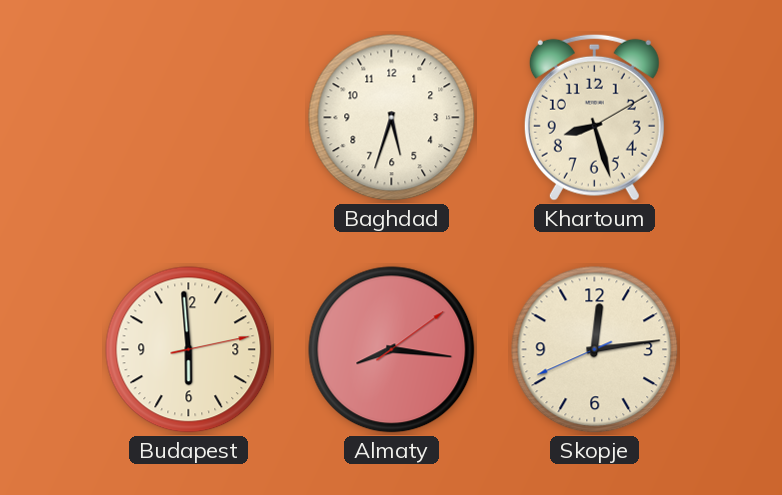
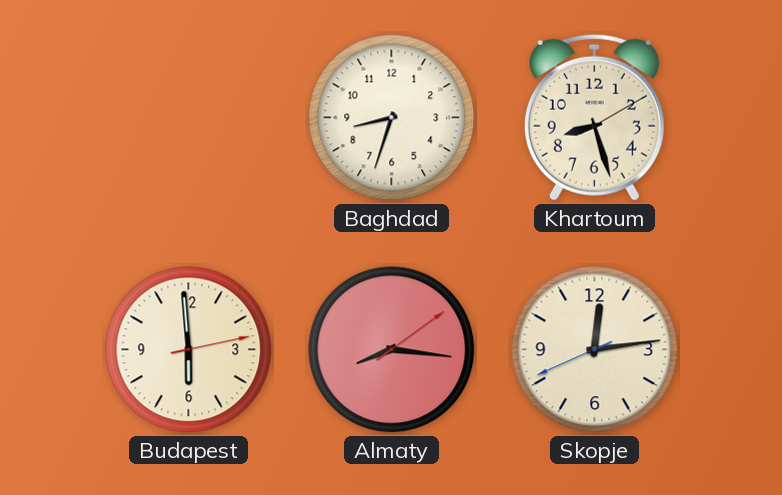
Baghdad: 5:33 -> 8:33
